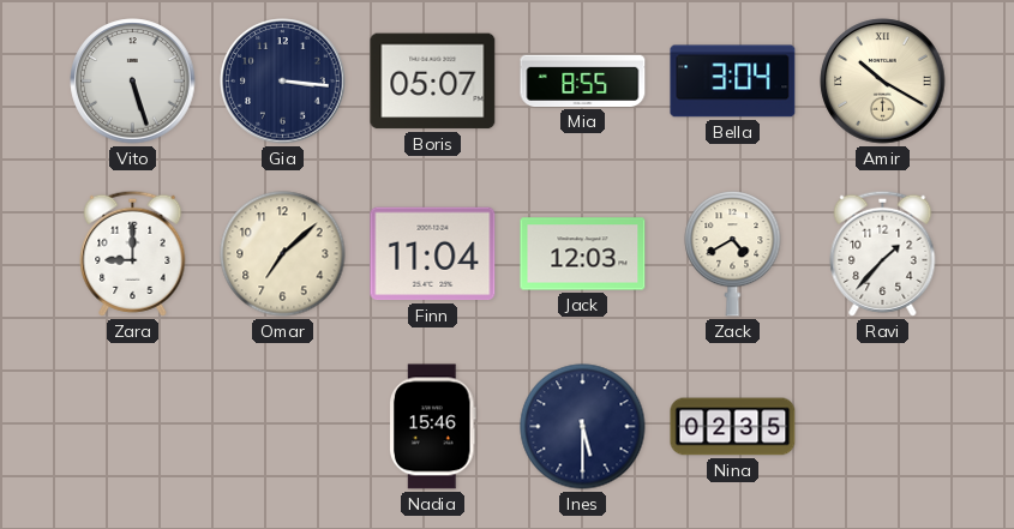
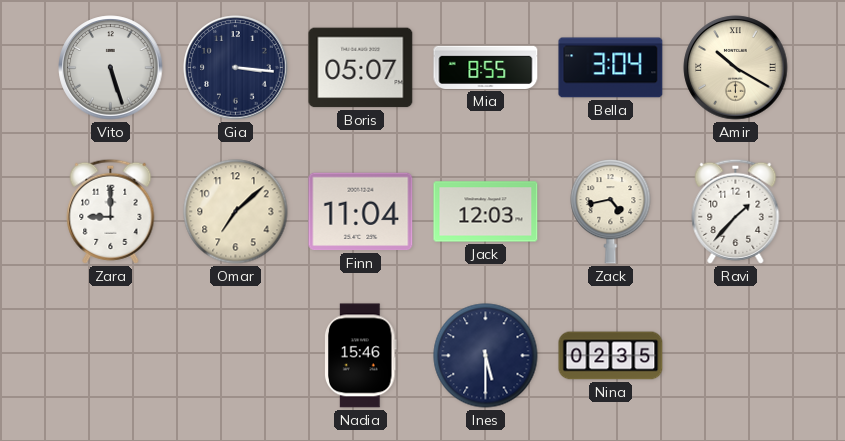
Zack: 4:40 -> 4:43
